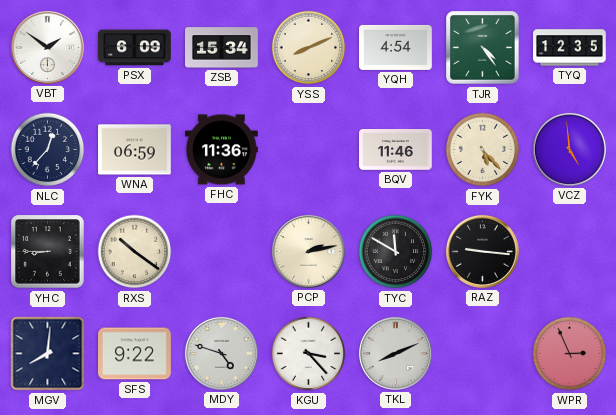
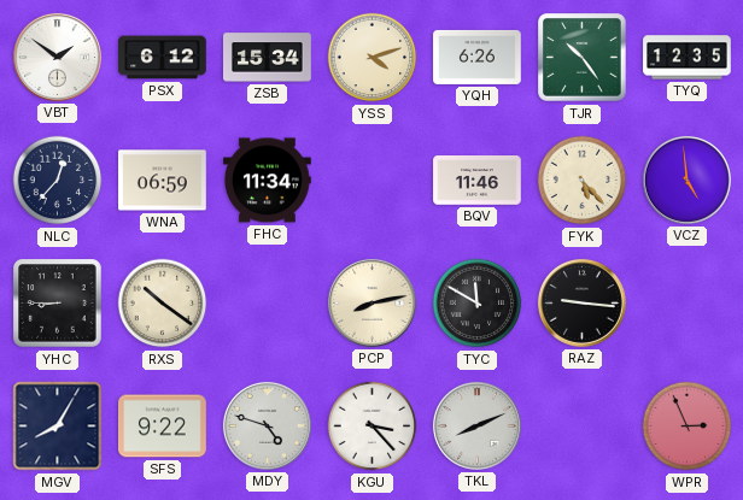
PSX: 6:09 -> 6:12
YSS: 8:11 -> 4:12
YQH: 4:54 -> 6:26
TJR: 4:24 -> 10:24
FHC: 11:36 -> 11:34
PCP: 2:13 -> 8:13
MGV: 8:01 -> 8:05
